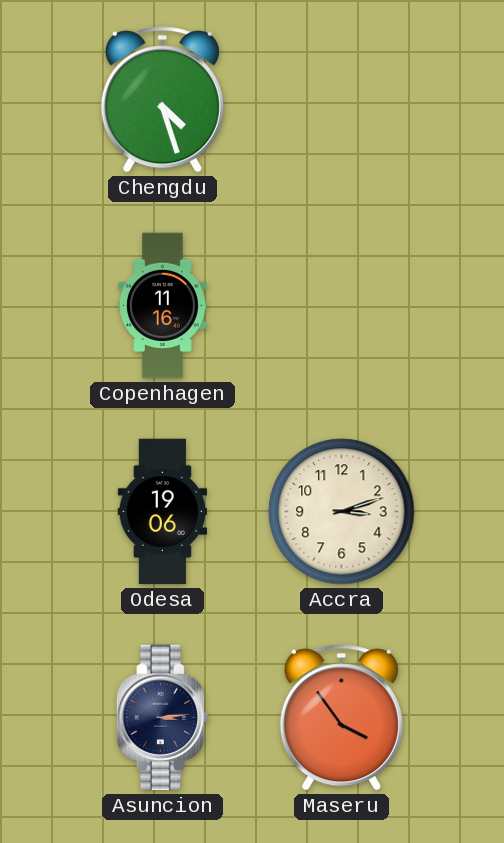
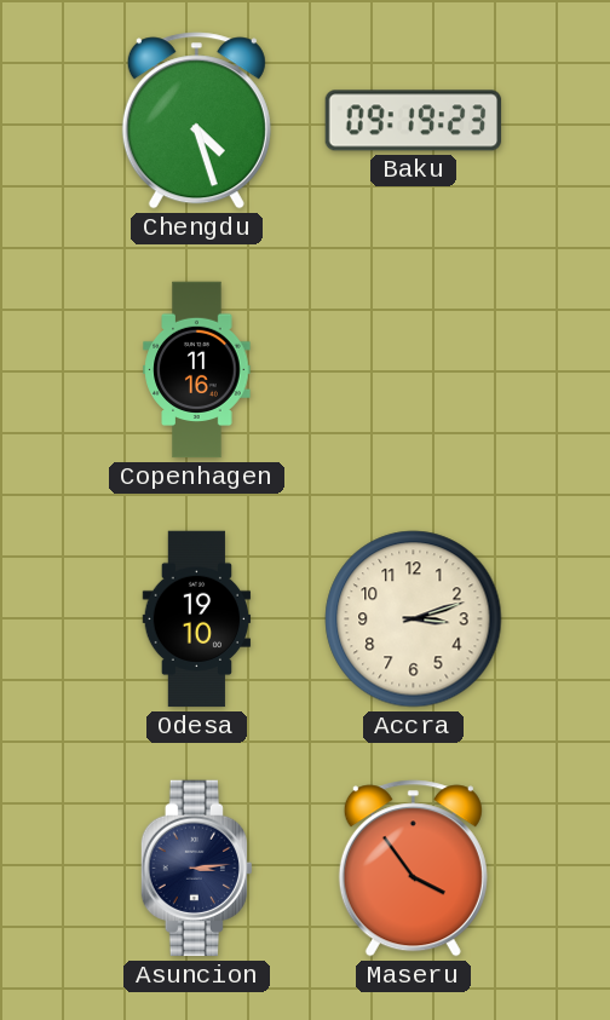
Baku: none -> 09:19
Odesa: 19:06 -> 19:10
